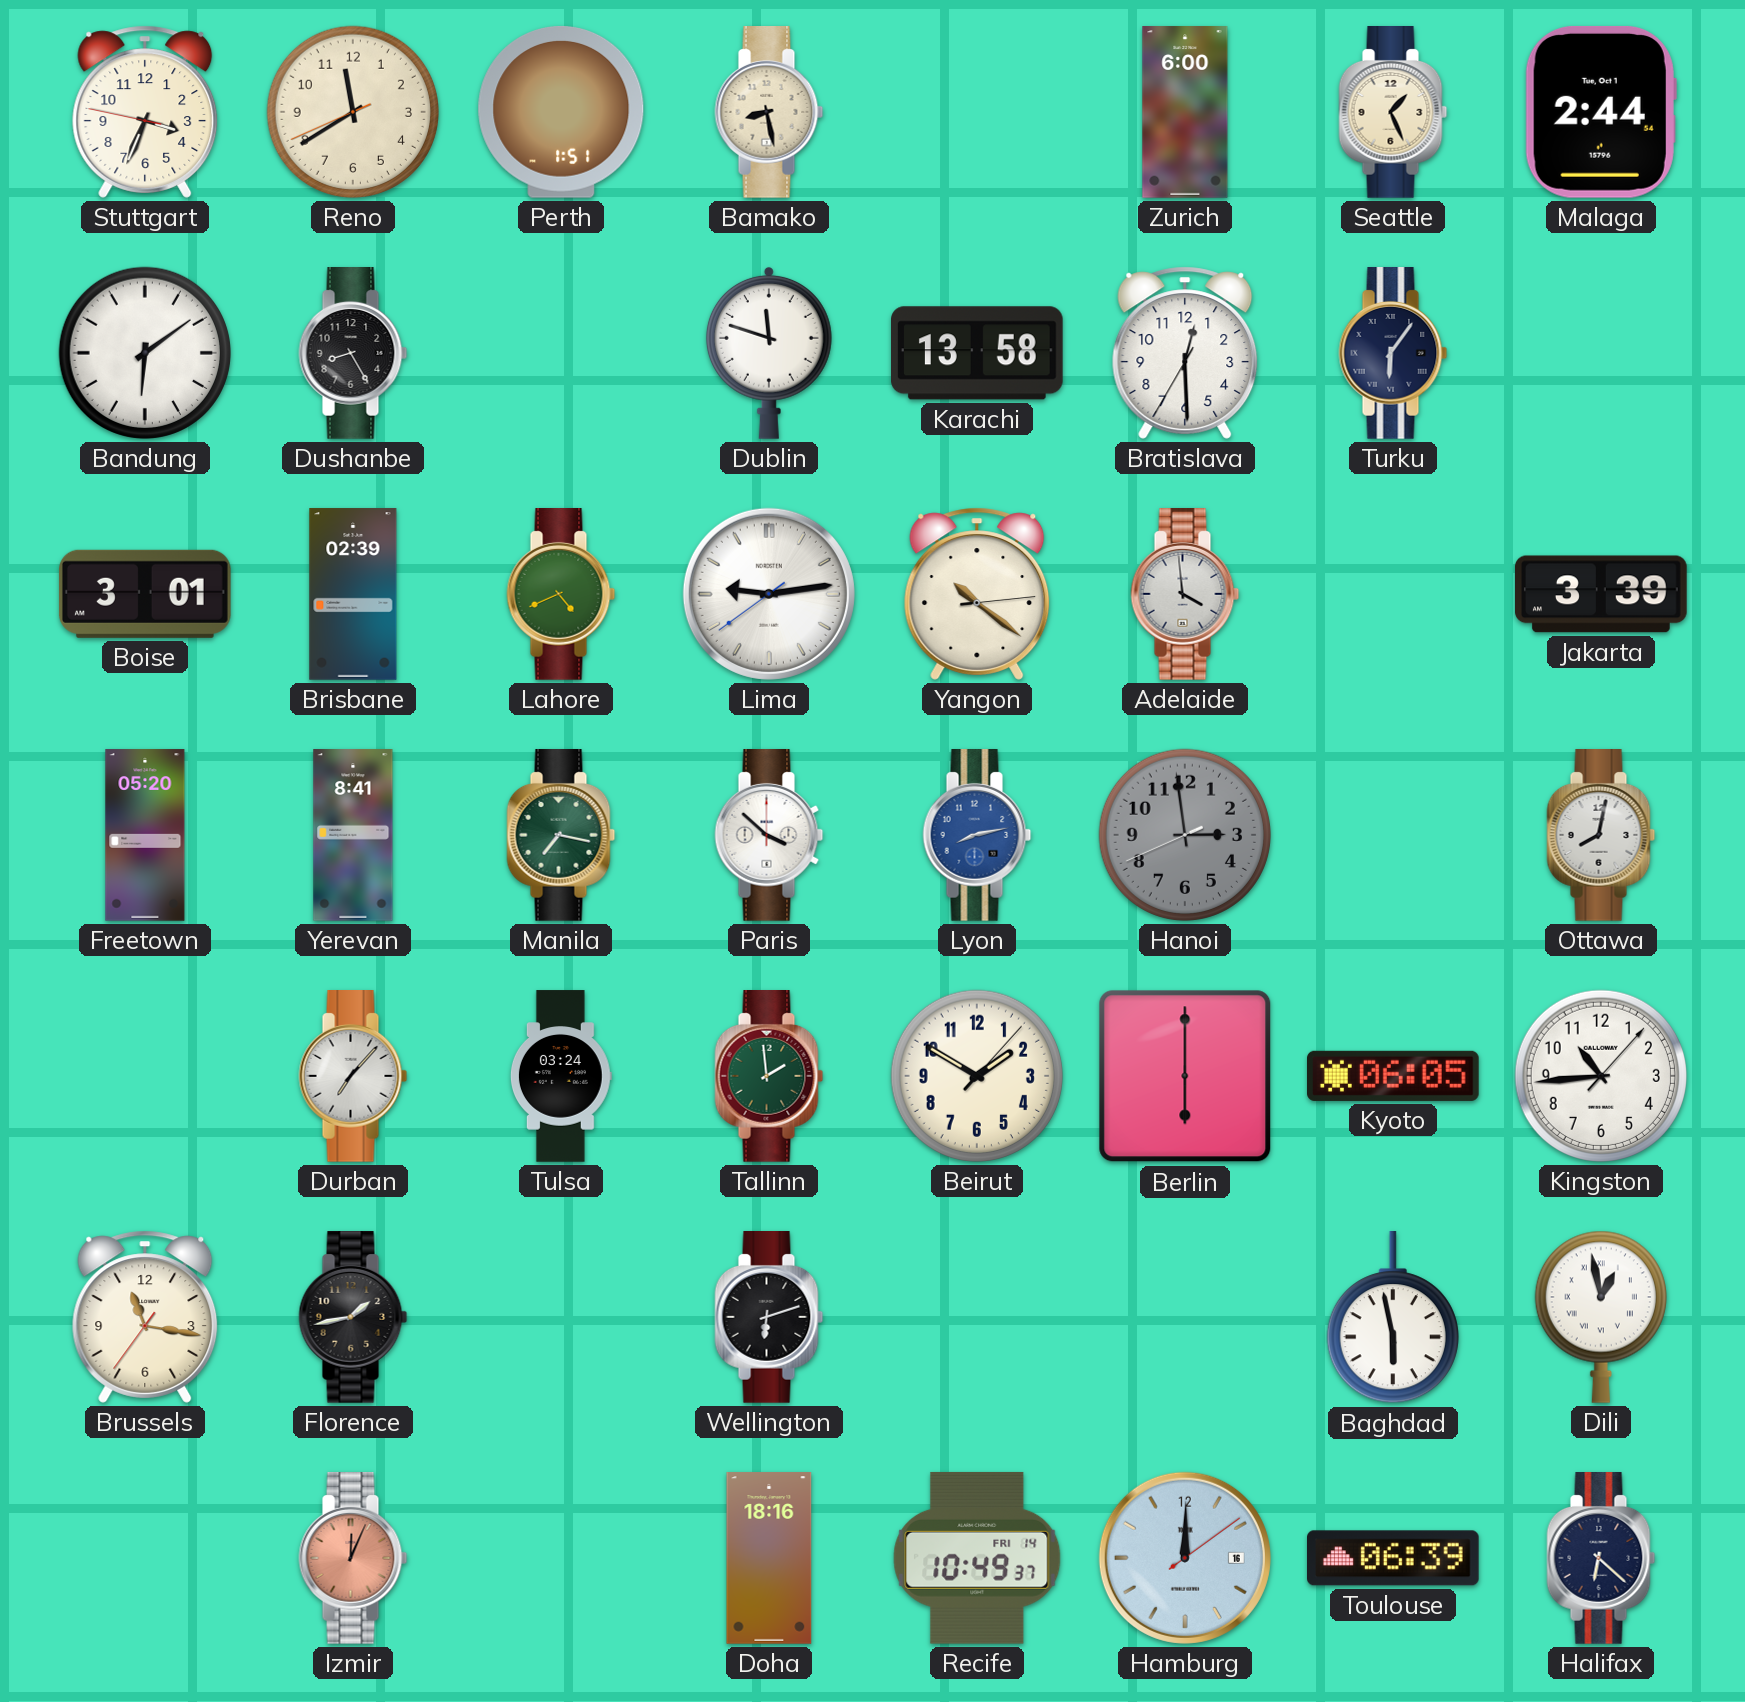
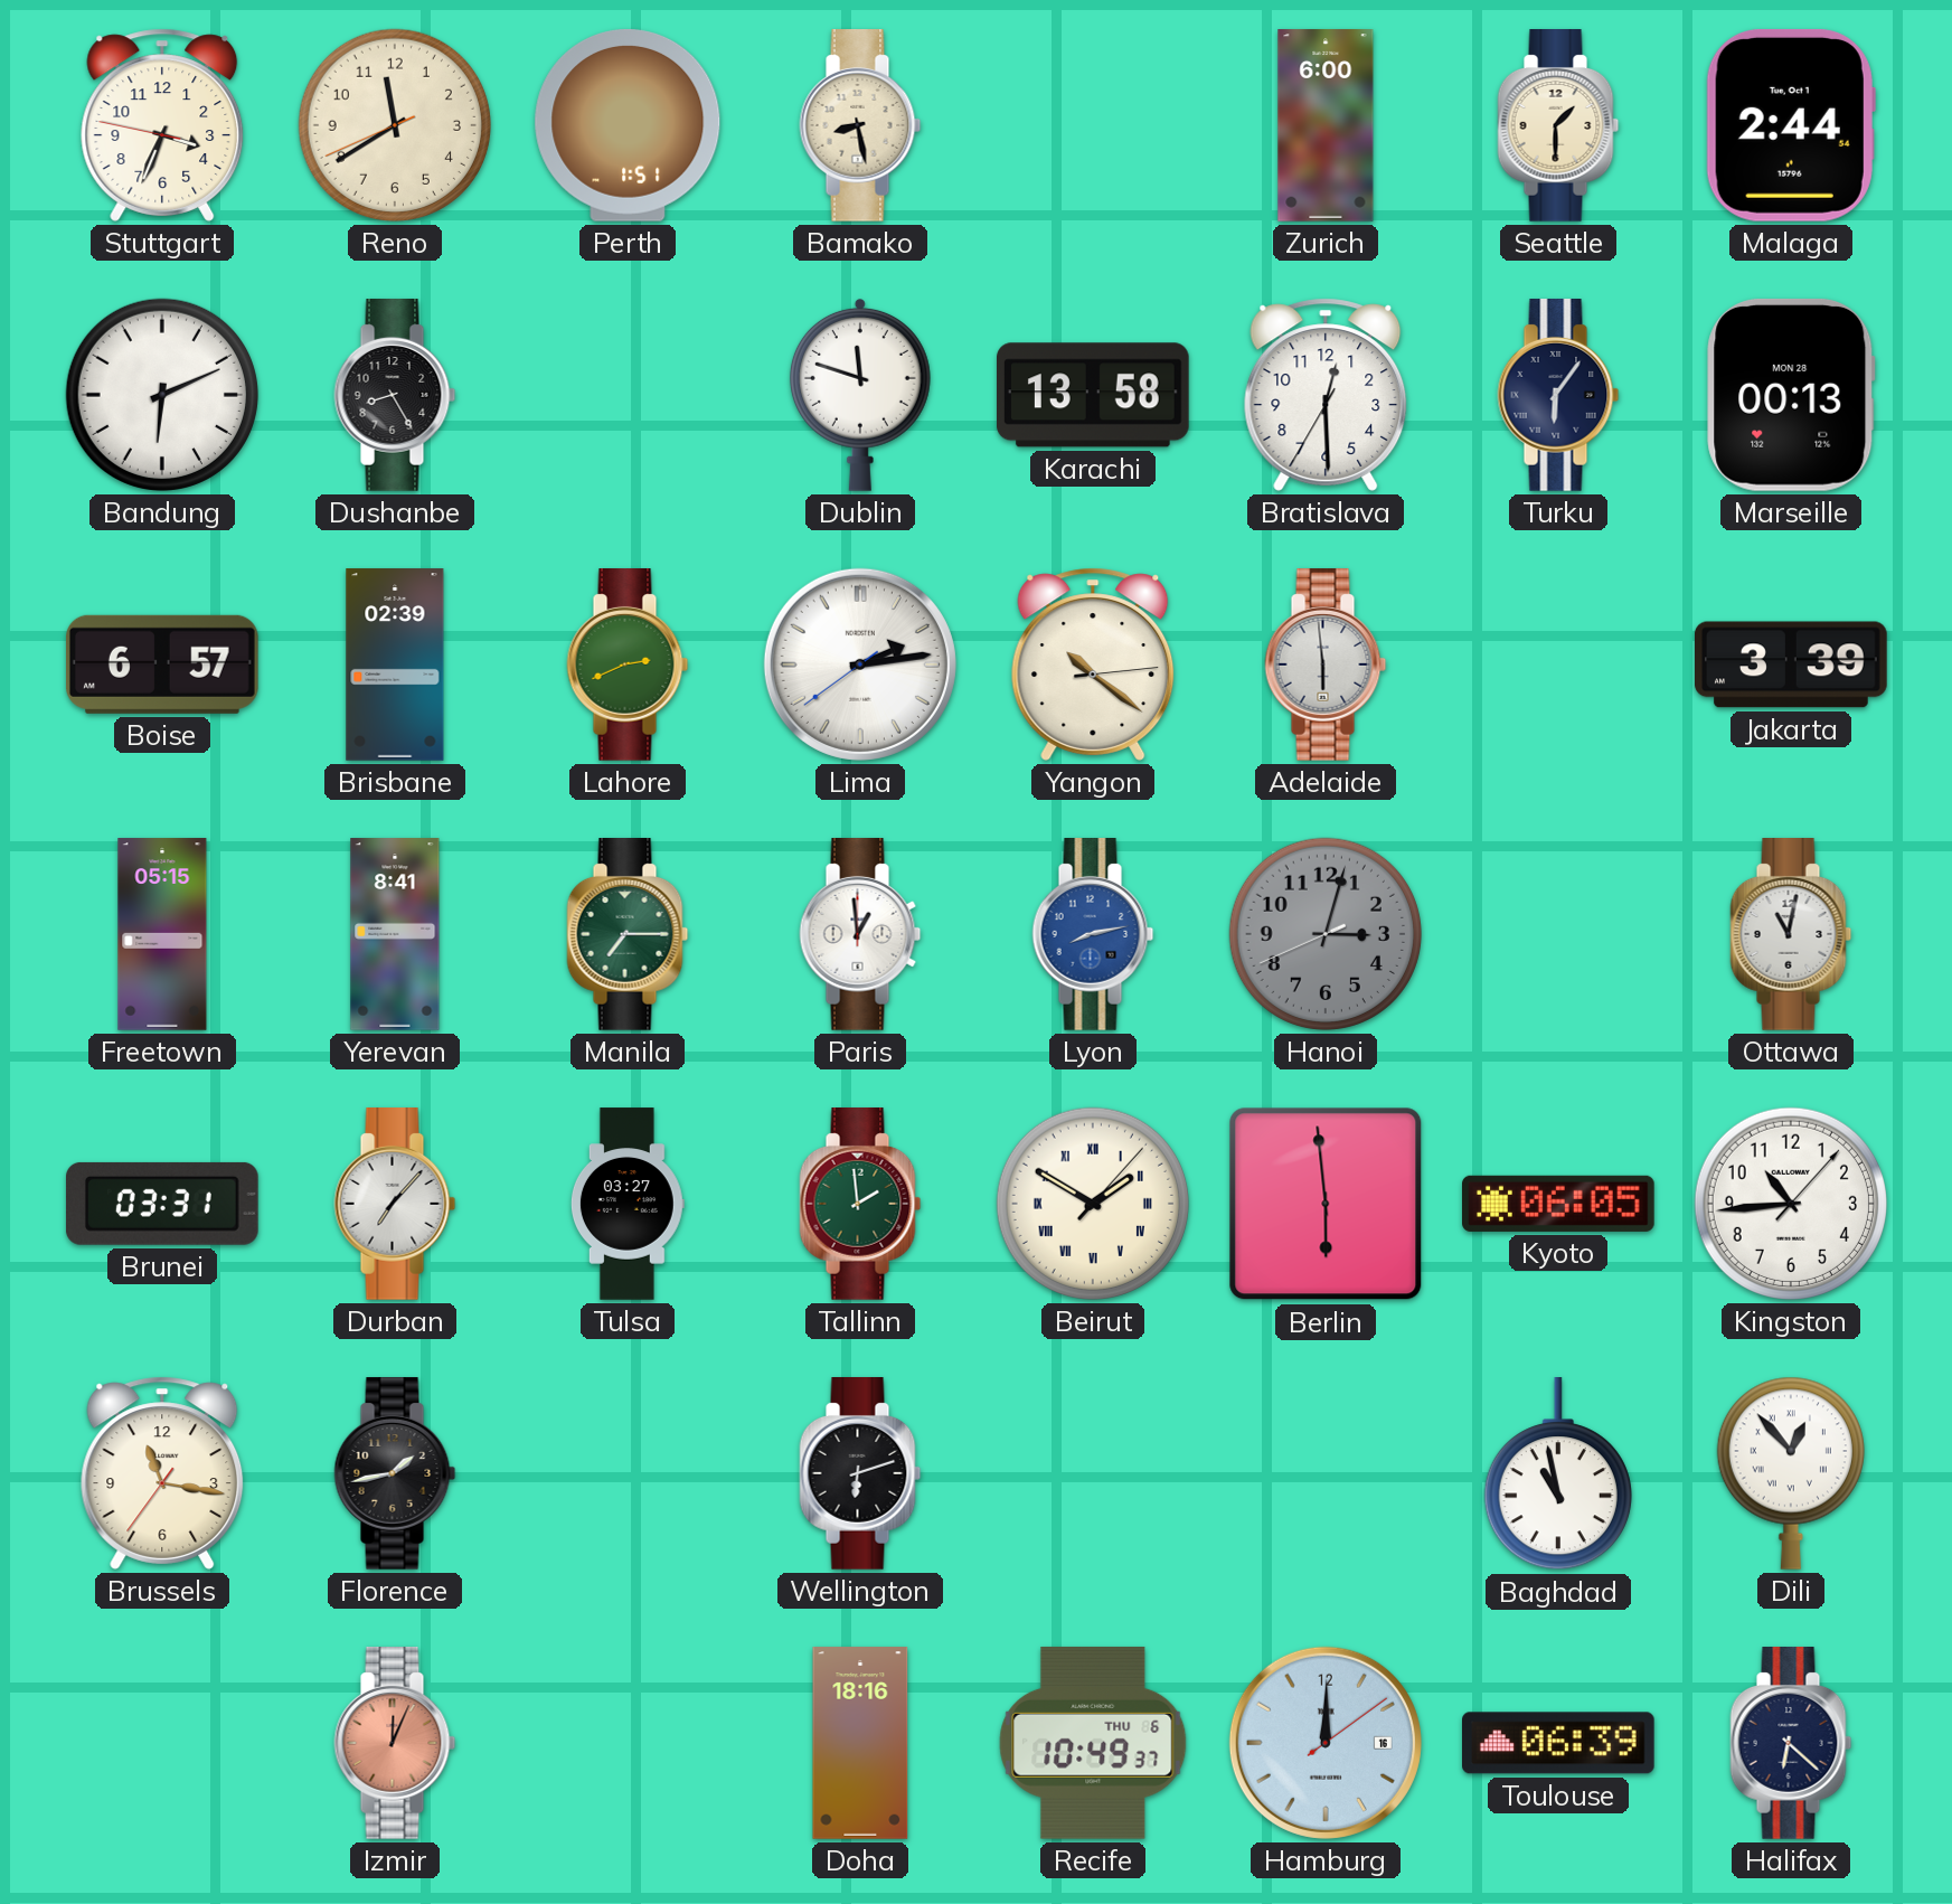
Seattle: 1:26 -> 1:30
Bandung: 6:09 -> 6:11
Marseille: none -> 00:13
Boise: 3:01 -> 6:57
Lahore: 4:41 -> 2:41
Lima: 9:13 -> 2:13
Adelaide: 3:59 -> 5:59
Freetown: 05:20 -> 05:15
Manila: 7:17 -> 7:15
Paris: 3:52 -> 12:59
Hanoi: 2:58 -> 3:02
Ottawa: 8:02 -> 11:02
Brunei: none -> 03:31
Tulsa: 03:24 -> 03:27
Beirut numerals: Arabic -> Roman
Berlin: 6:00 -> 5:59
Baghdad: 5:58 -> 10:58
Dili: 12:58 -> 12:53
Recife date: FRI 14 -> THU 6
